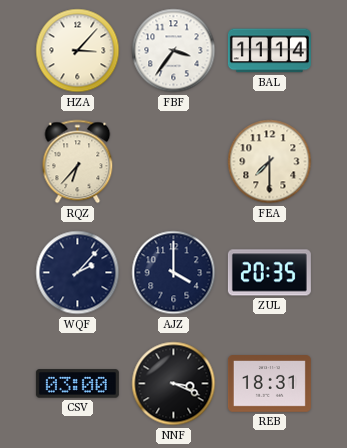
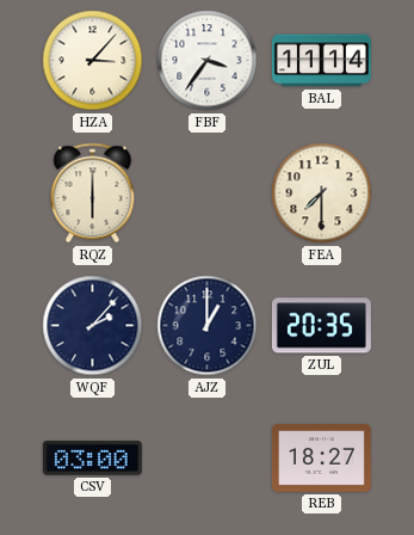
RQZ: 6:37 -> 6:00
AJZ: 4:00 -> 1:00
NNF: 3:19 -> none
REB: 18:31 -> 18:27
